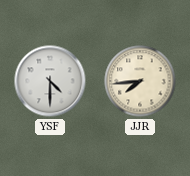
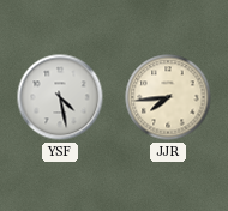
YSF: 4:30 -> 4:28
